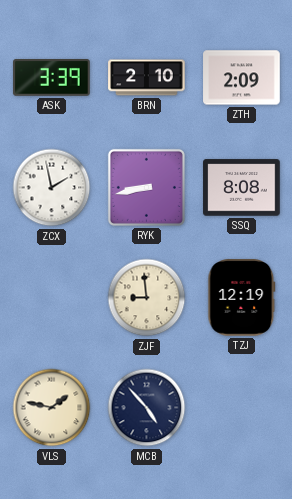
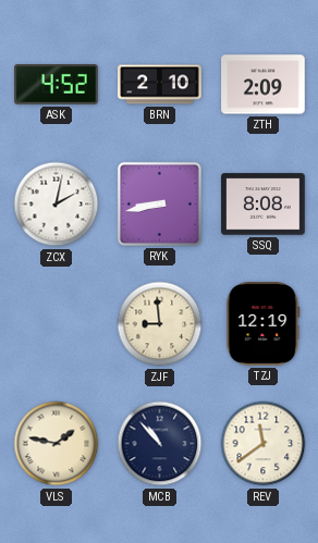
ASK: 3:39 -> 4:52
ZCX: 1:58 -> 2:02
MCB: 4:53 -> 10:53
REV: none -> 11:39
